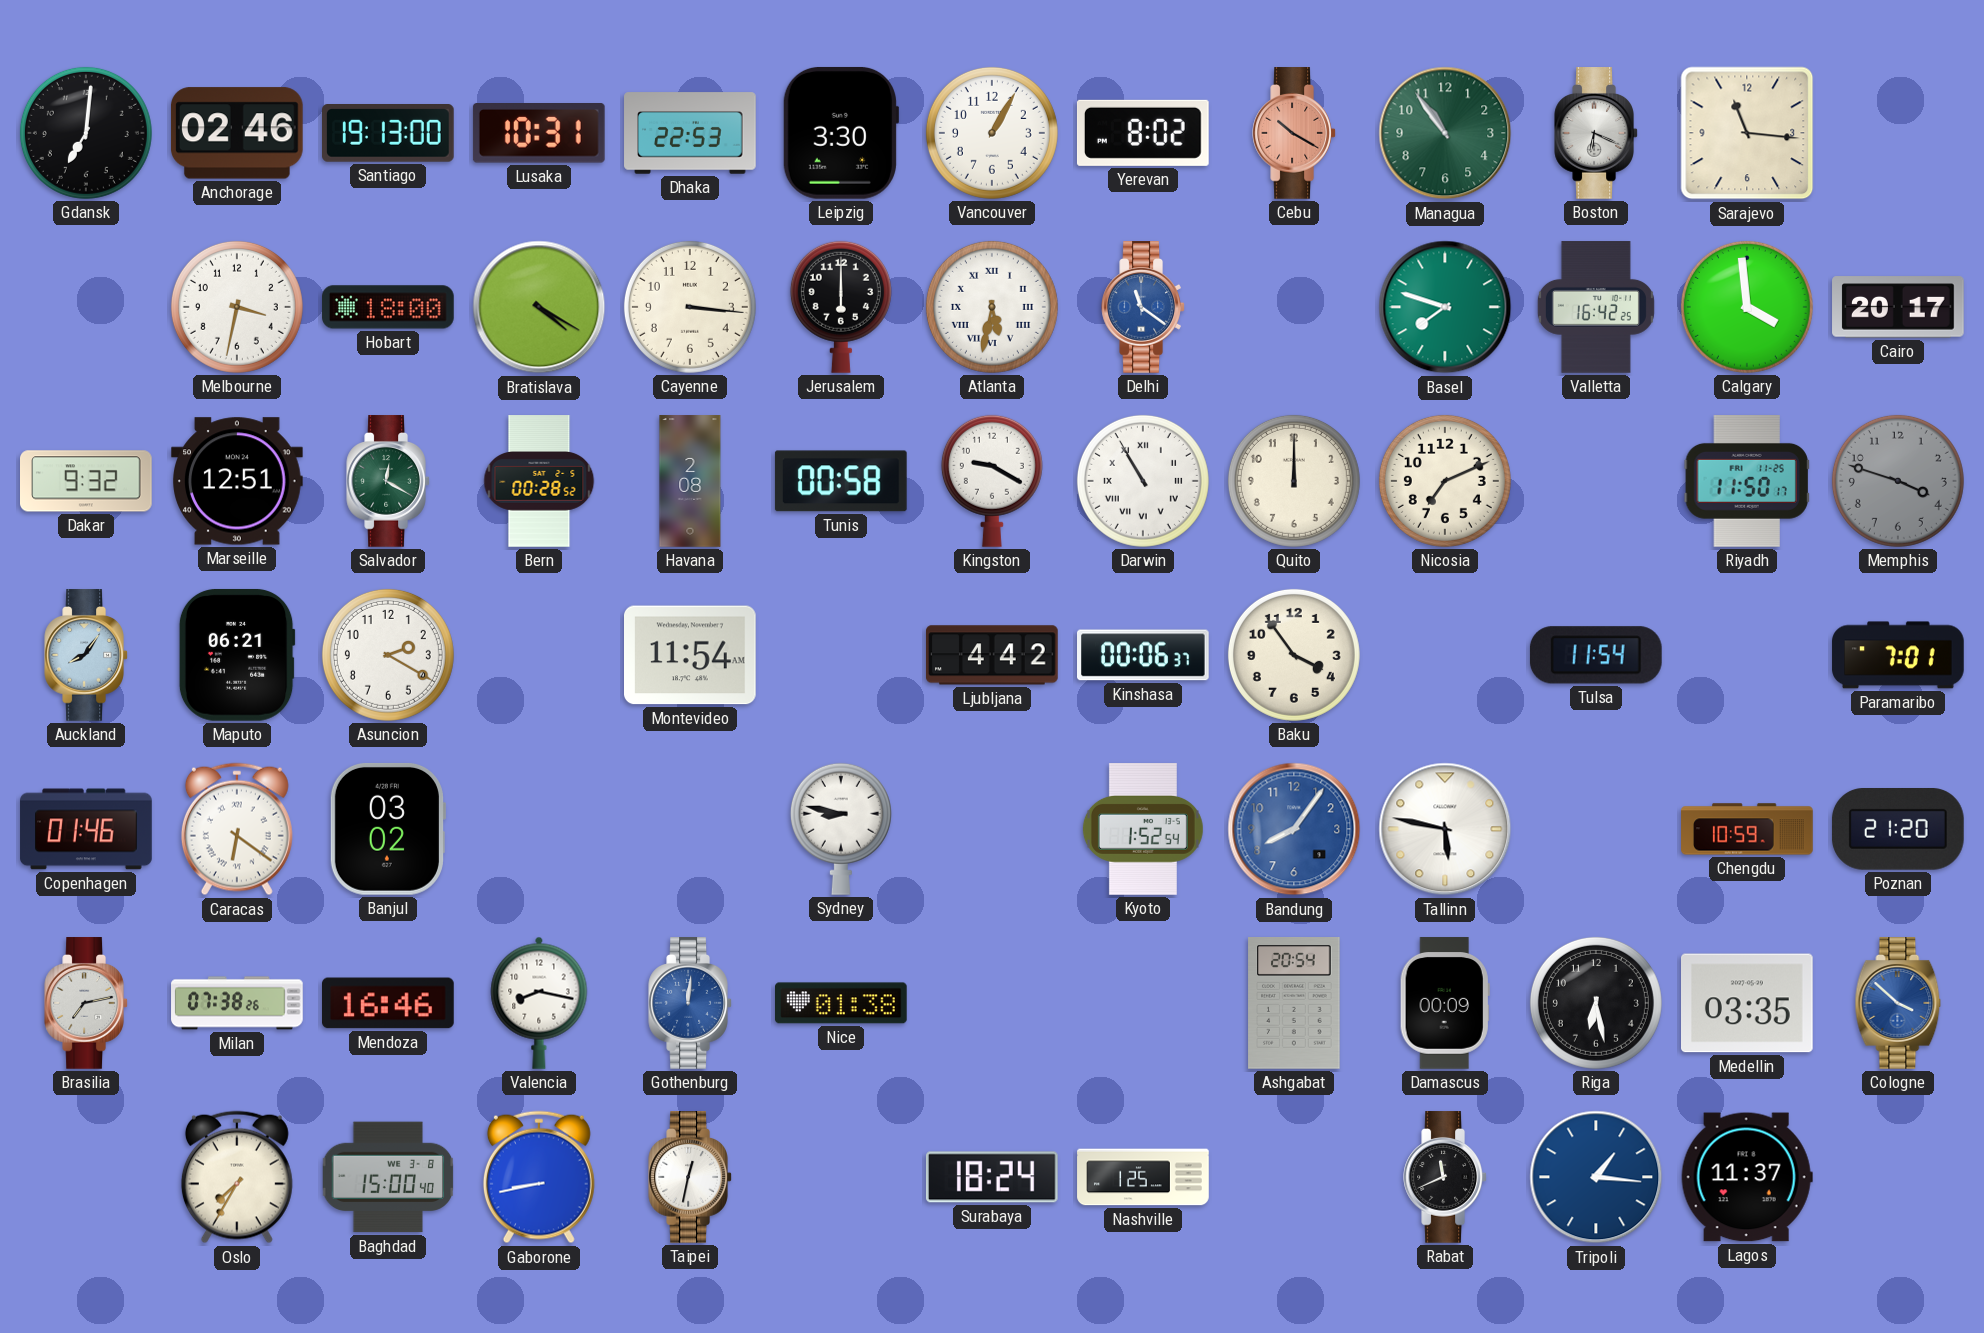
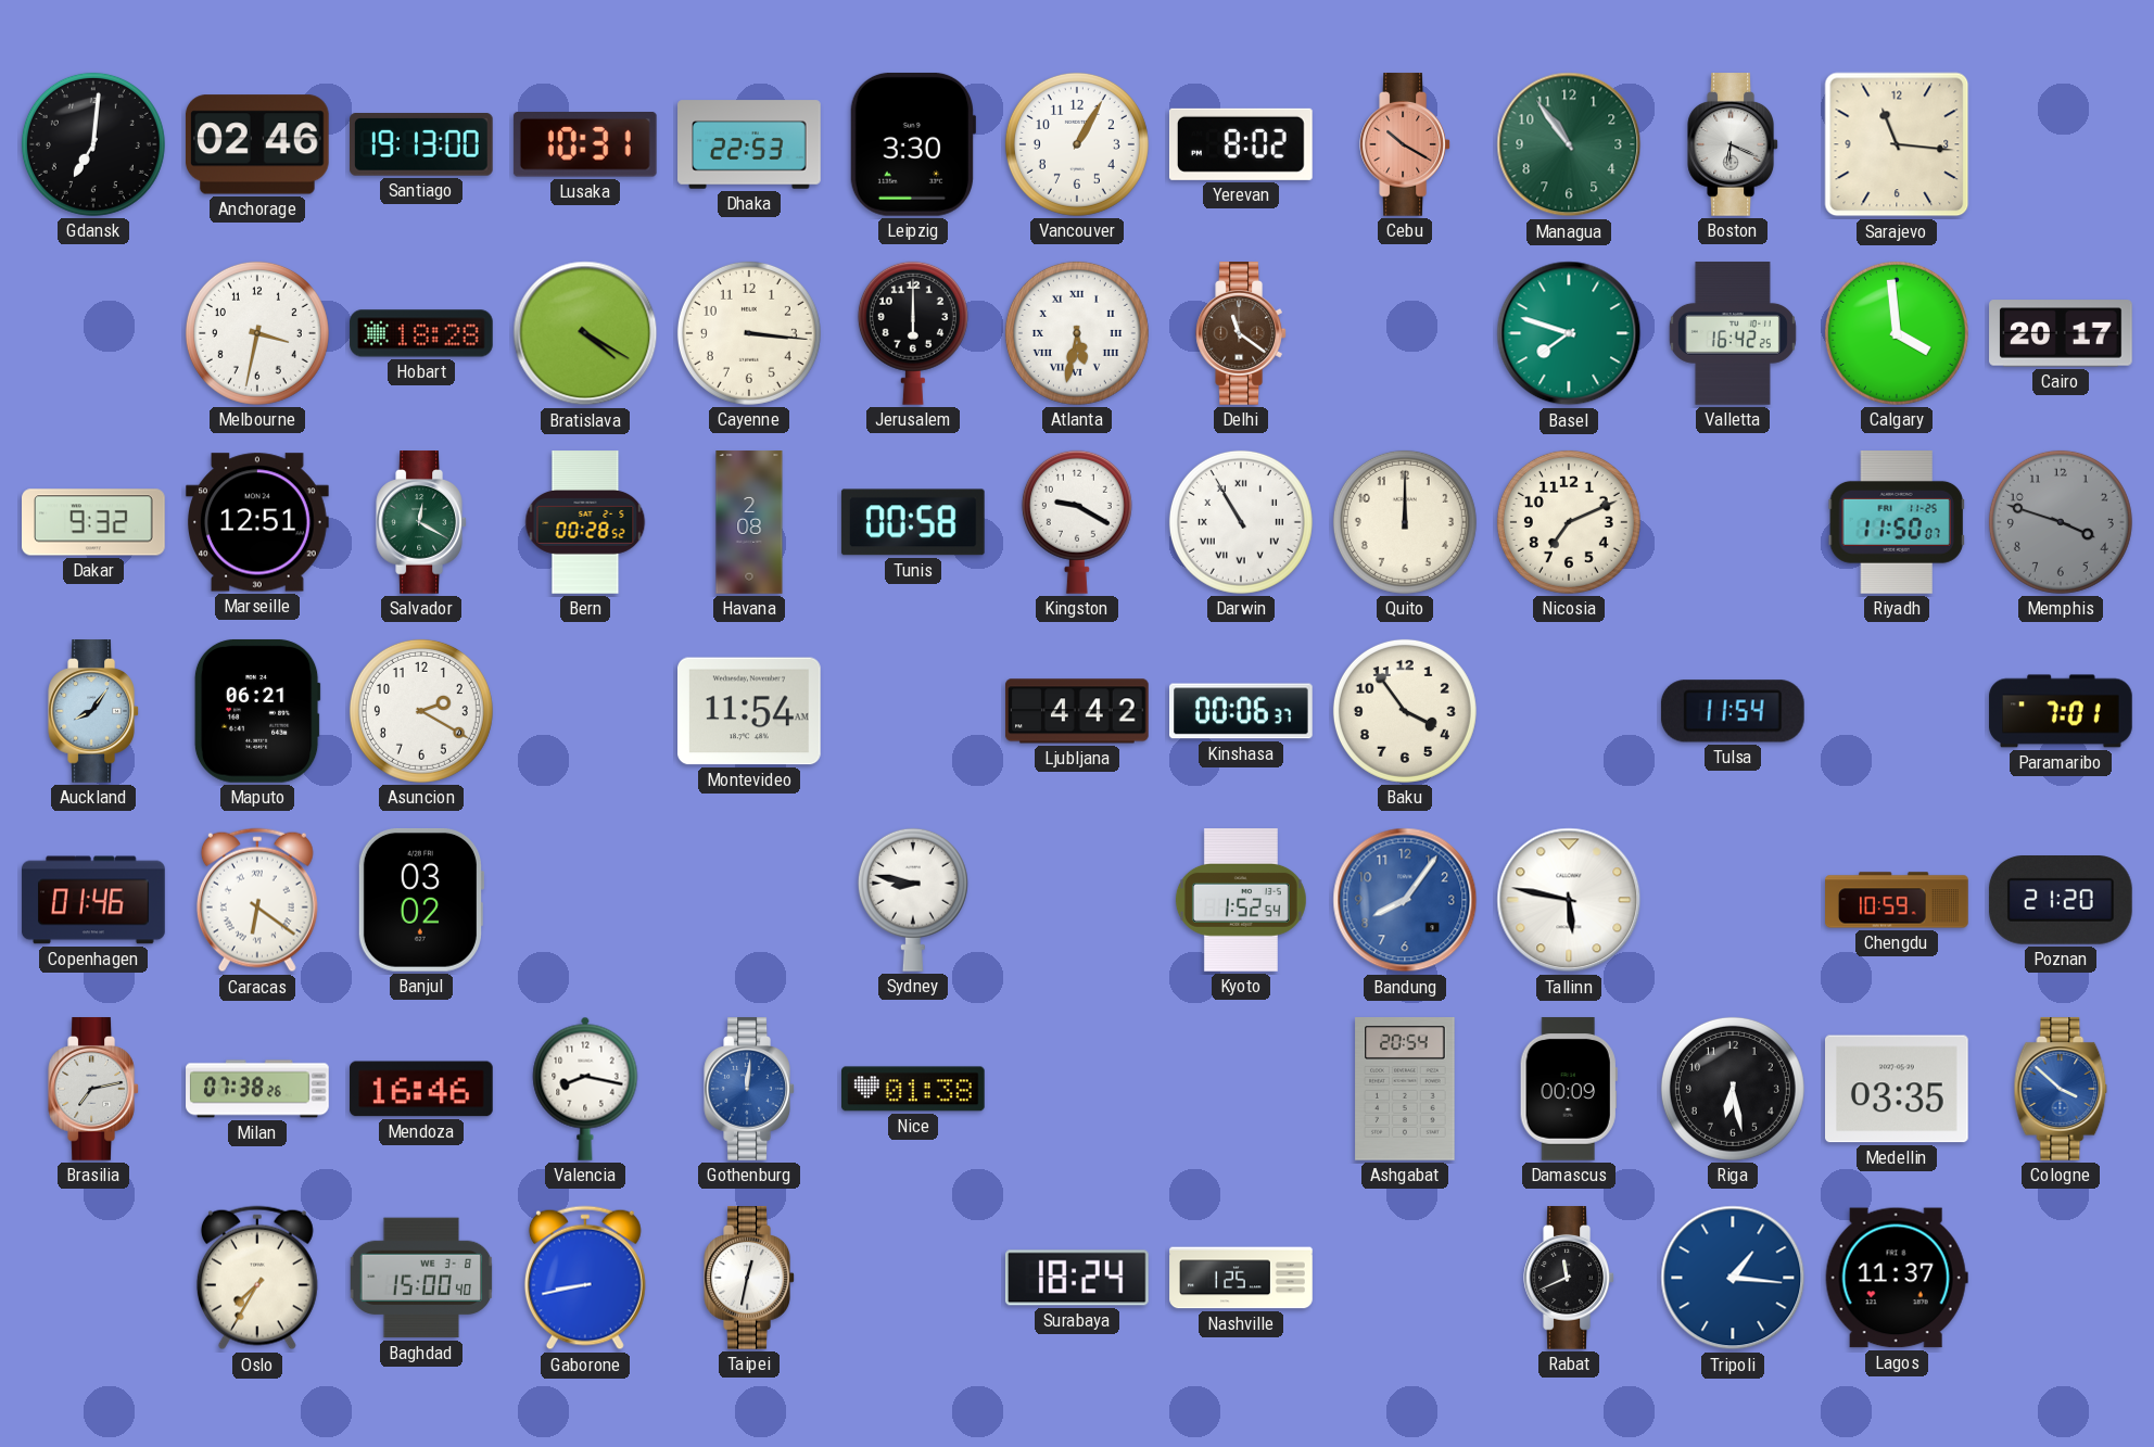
Hobart: 18:00 -> 18:28
Delhi dial: blue -> brown
Riyadh: 11:50:17 -> 11:50:07
